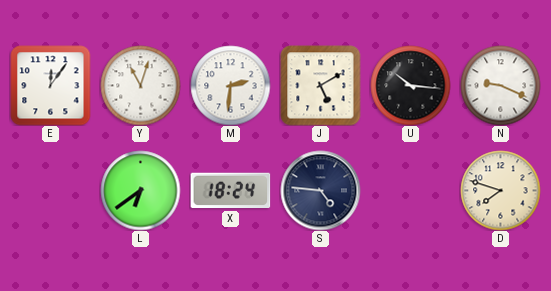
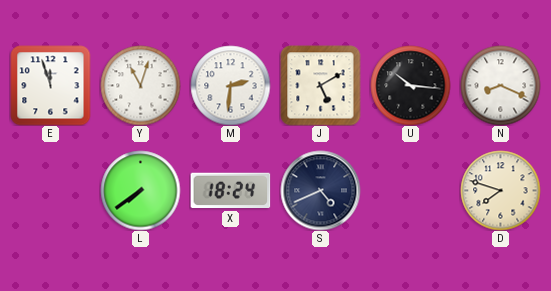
E: 12:06 -> 11:57
N: 9:19 -> 8:19
L: 6:39 -> 7:39
S: 4:46 -> 4:41
